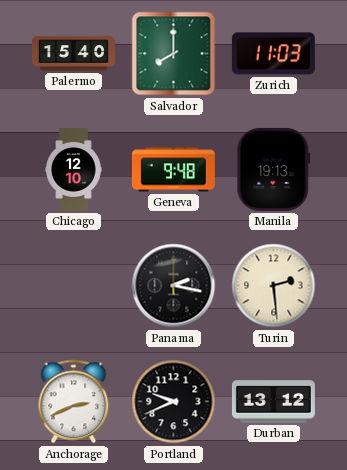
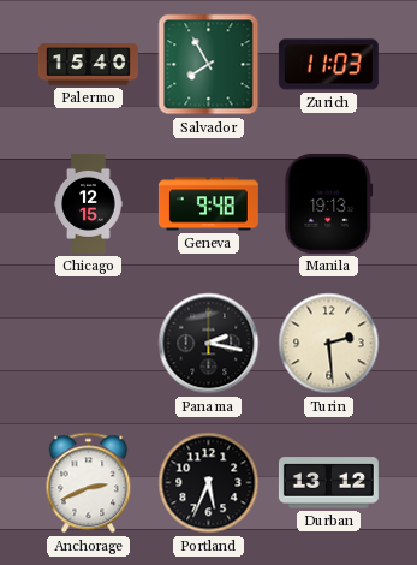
Salvador: 8:00 -> 7:55
Chicago: 12:10 -> 12:15
Portland: 9:41 -> 5:34
